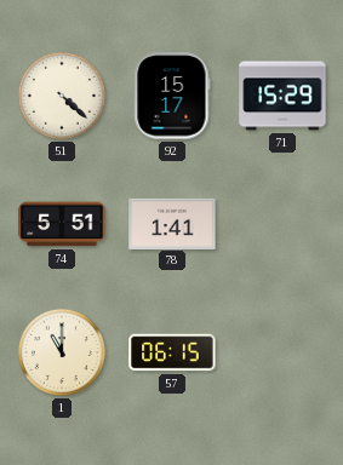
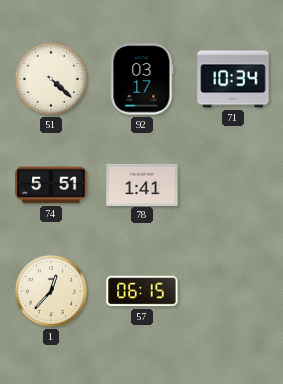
92: 15:17 -> 03:17
71: 15:29 -> 10:34
1: 11:00 -> 12:37
